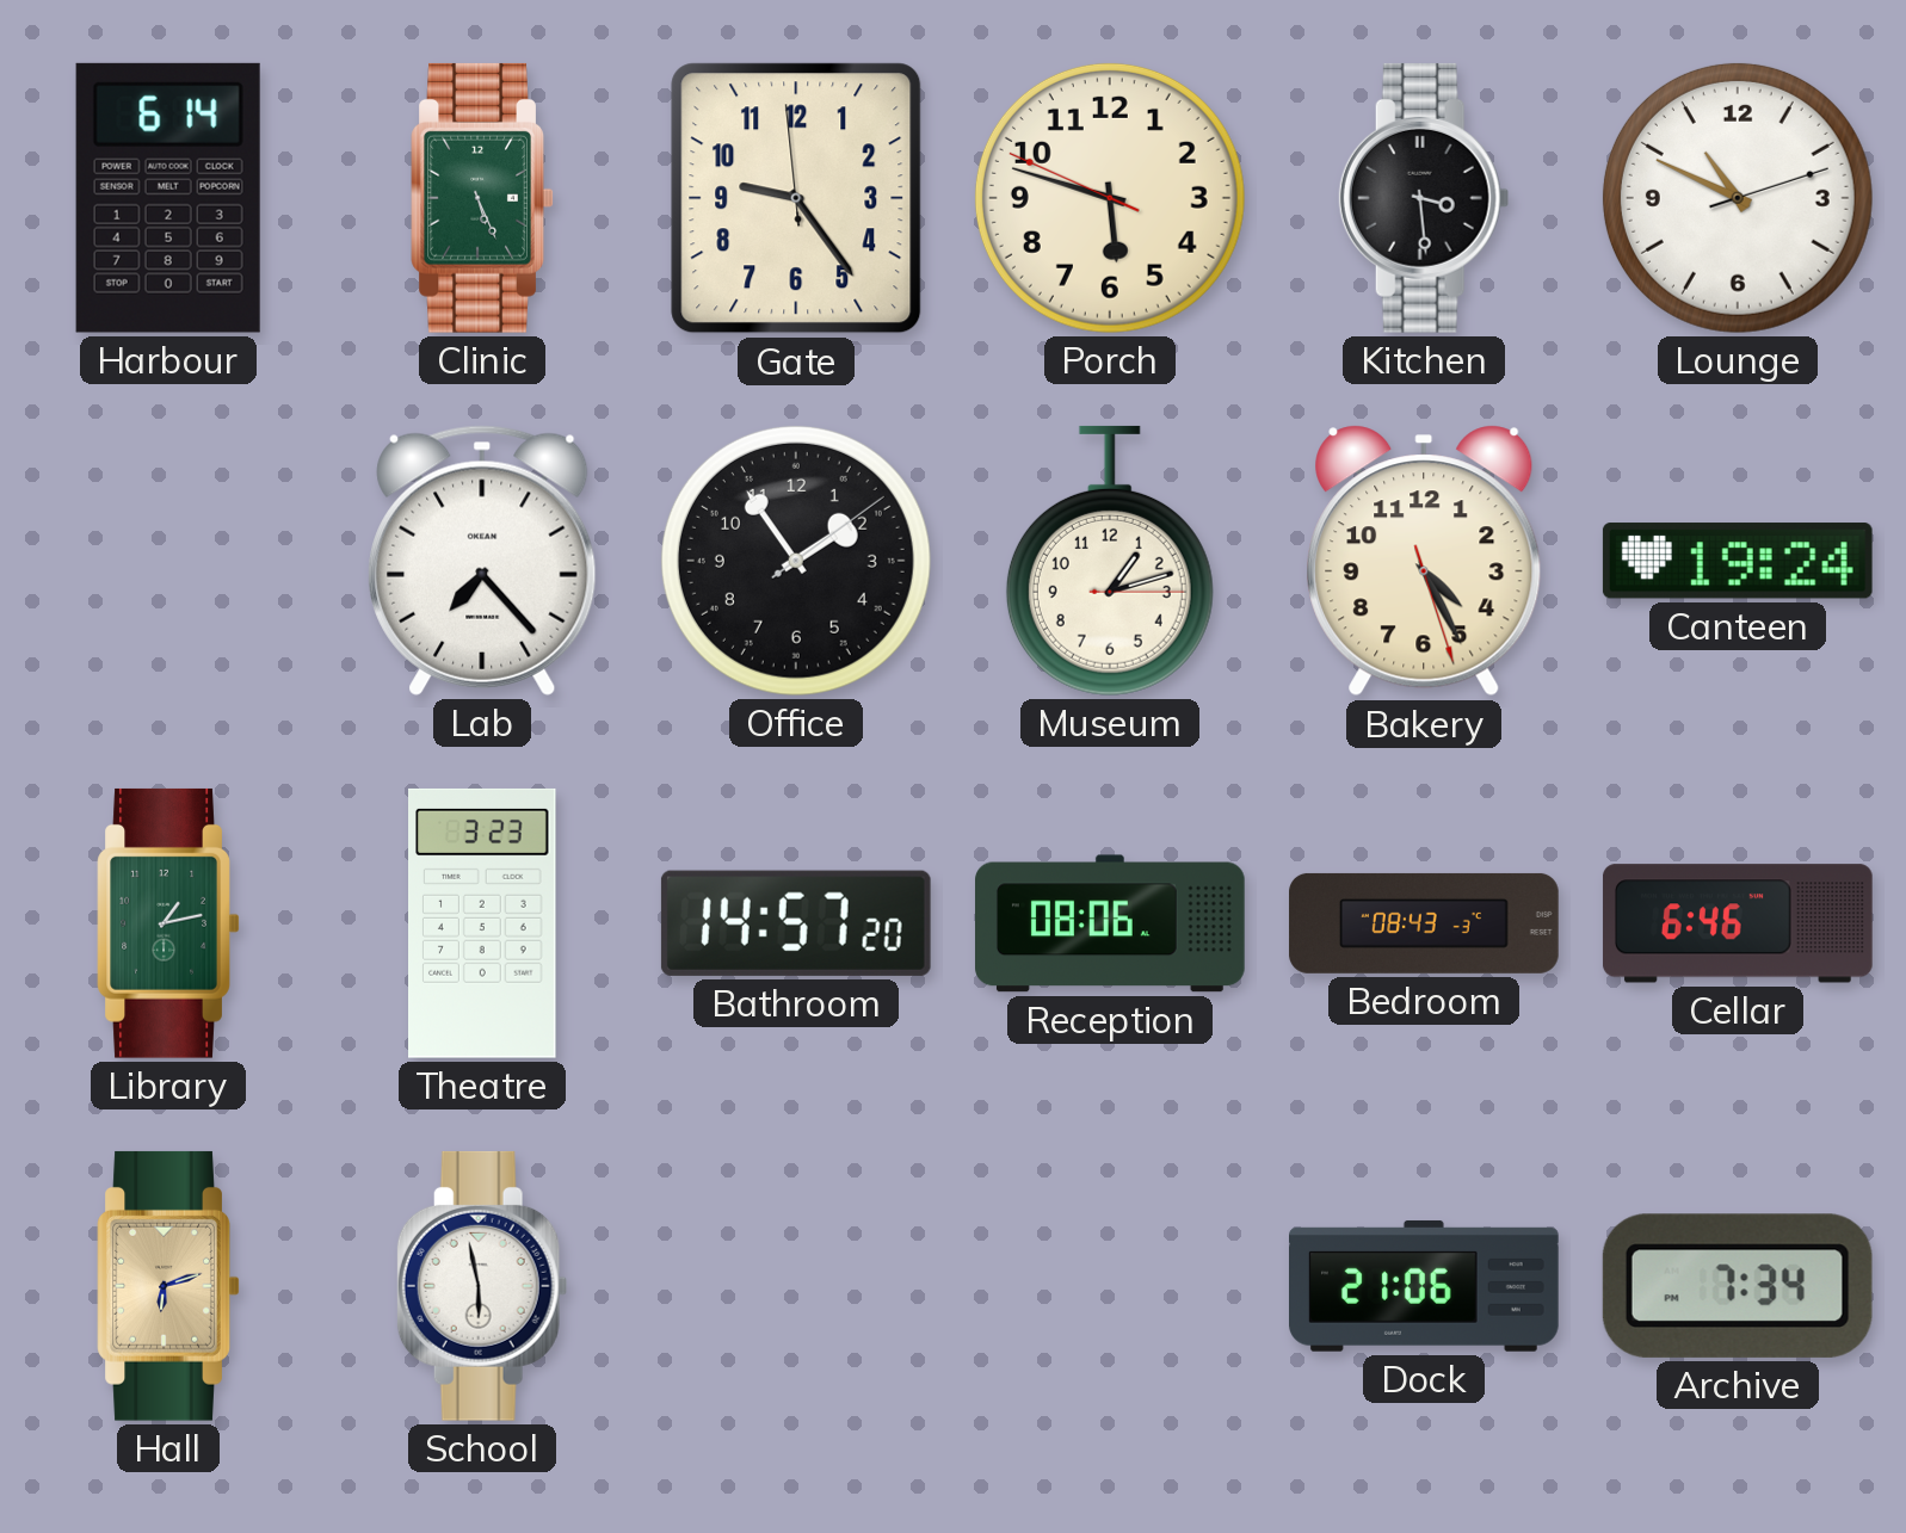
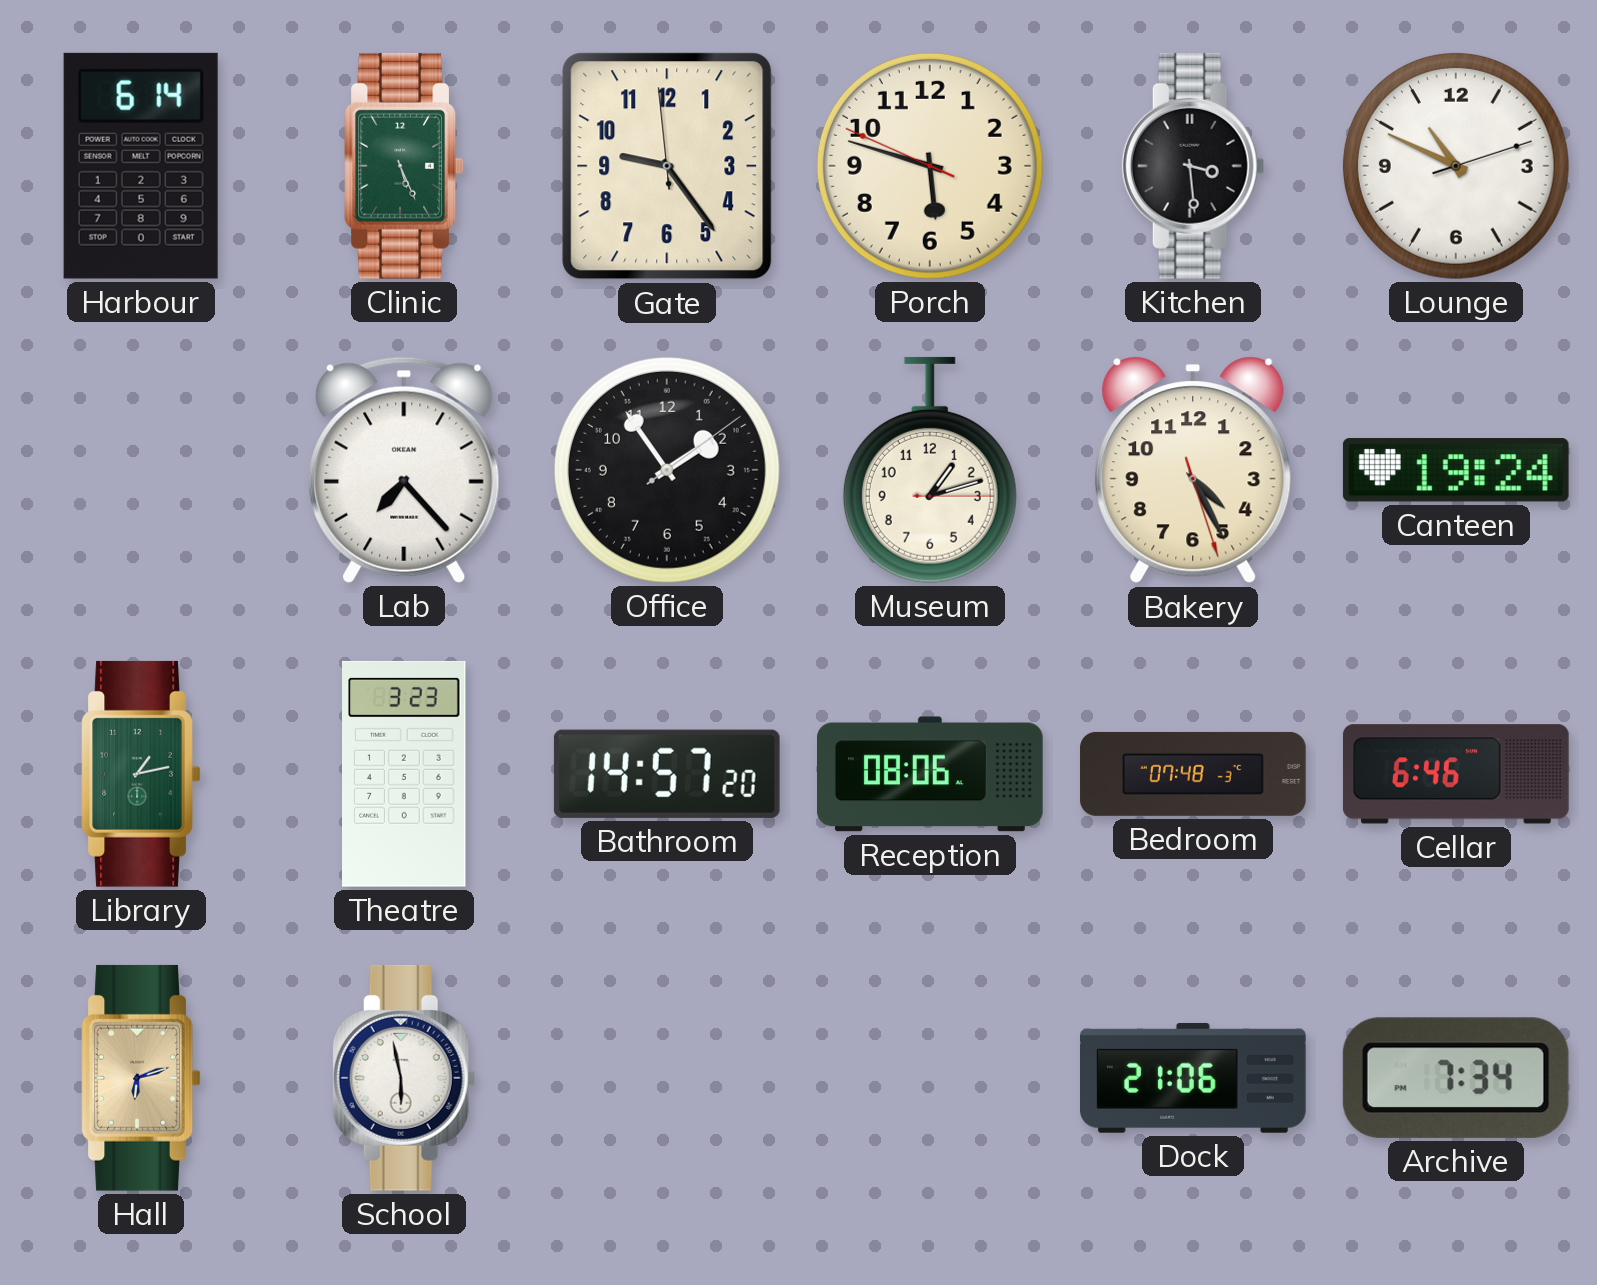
Bedroom: 08:43 -> 07:48
